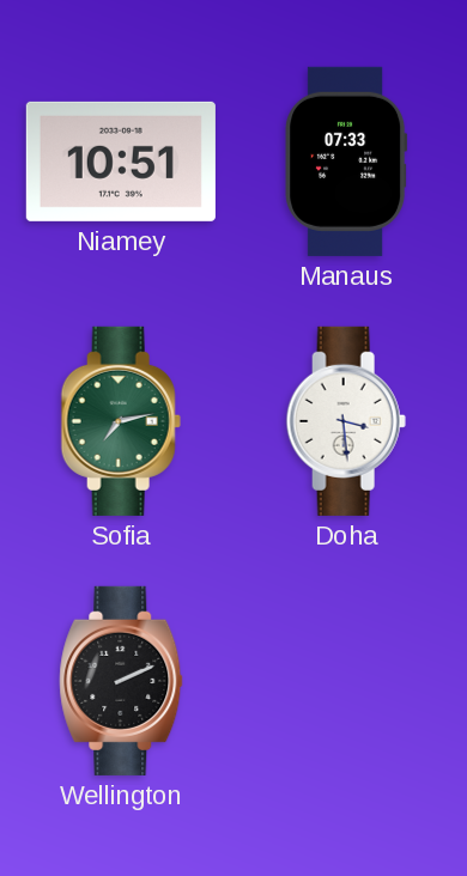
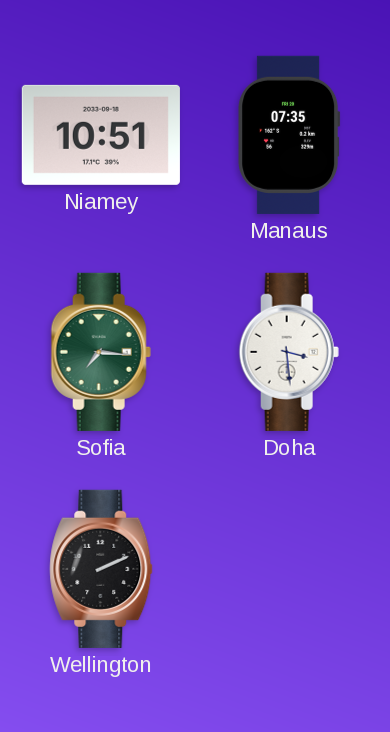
Manaus: 07:33 -> 07:35
Sofia: 7:13 -> 7:16
